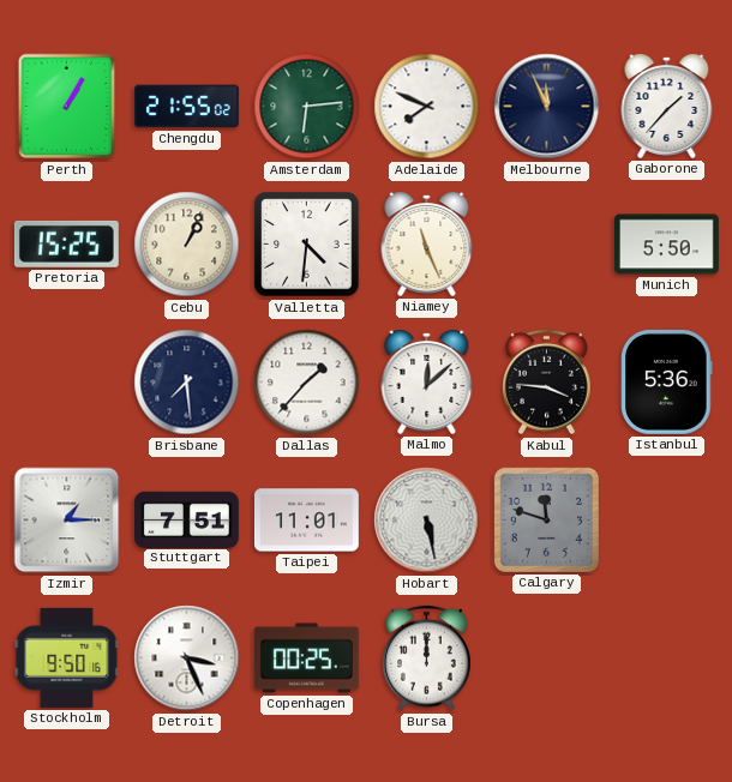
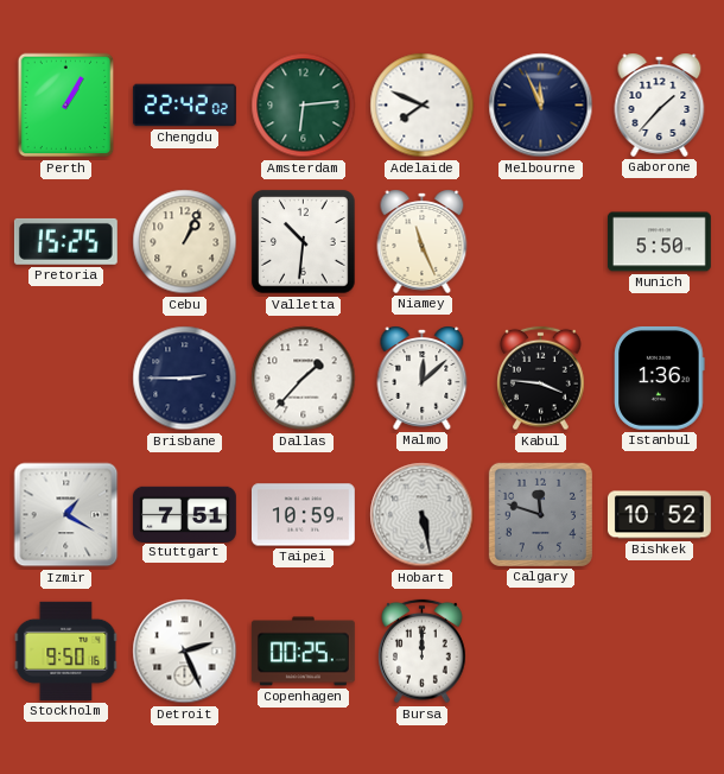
Chengdu: 21:55 -> 22:42
Valletta: 4:31 -> 10:31
Brisbane: 7:29 -> 2:45
Istanbul: 5:36 -> 1:36
Izmir: 1:15 -> 1:20
Taipei: 11:01 -> 10:59
Bishkek: none -> 10:52
Detroit: 3:26 -> 2:26
